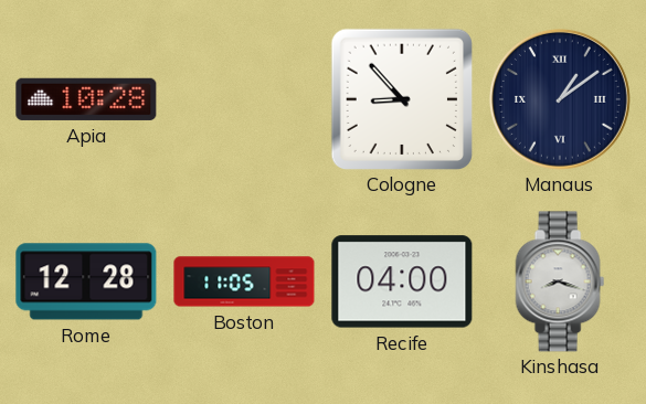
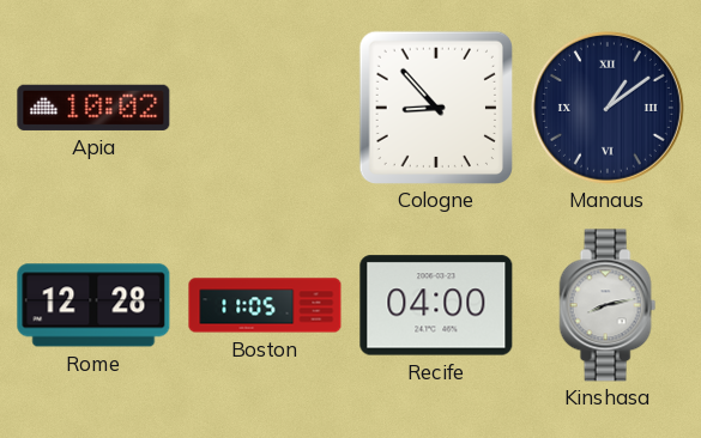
Apia: 10:28 -> 10:02
Kinshasa: 8:18 -> 8:13
